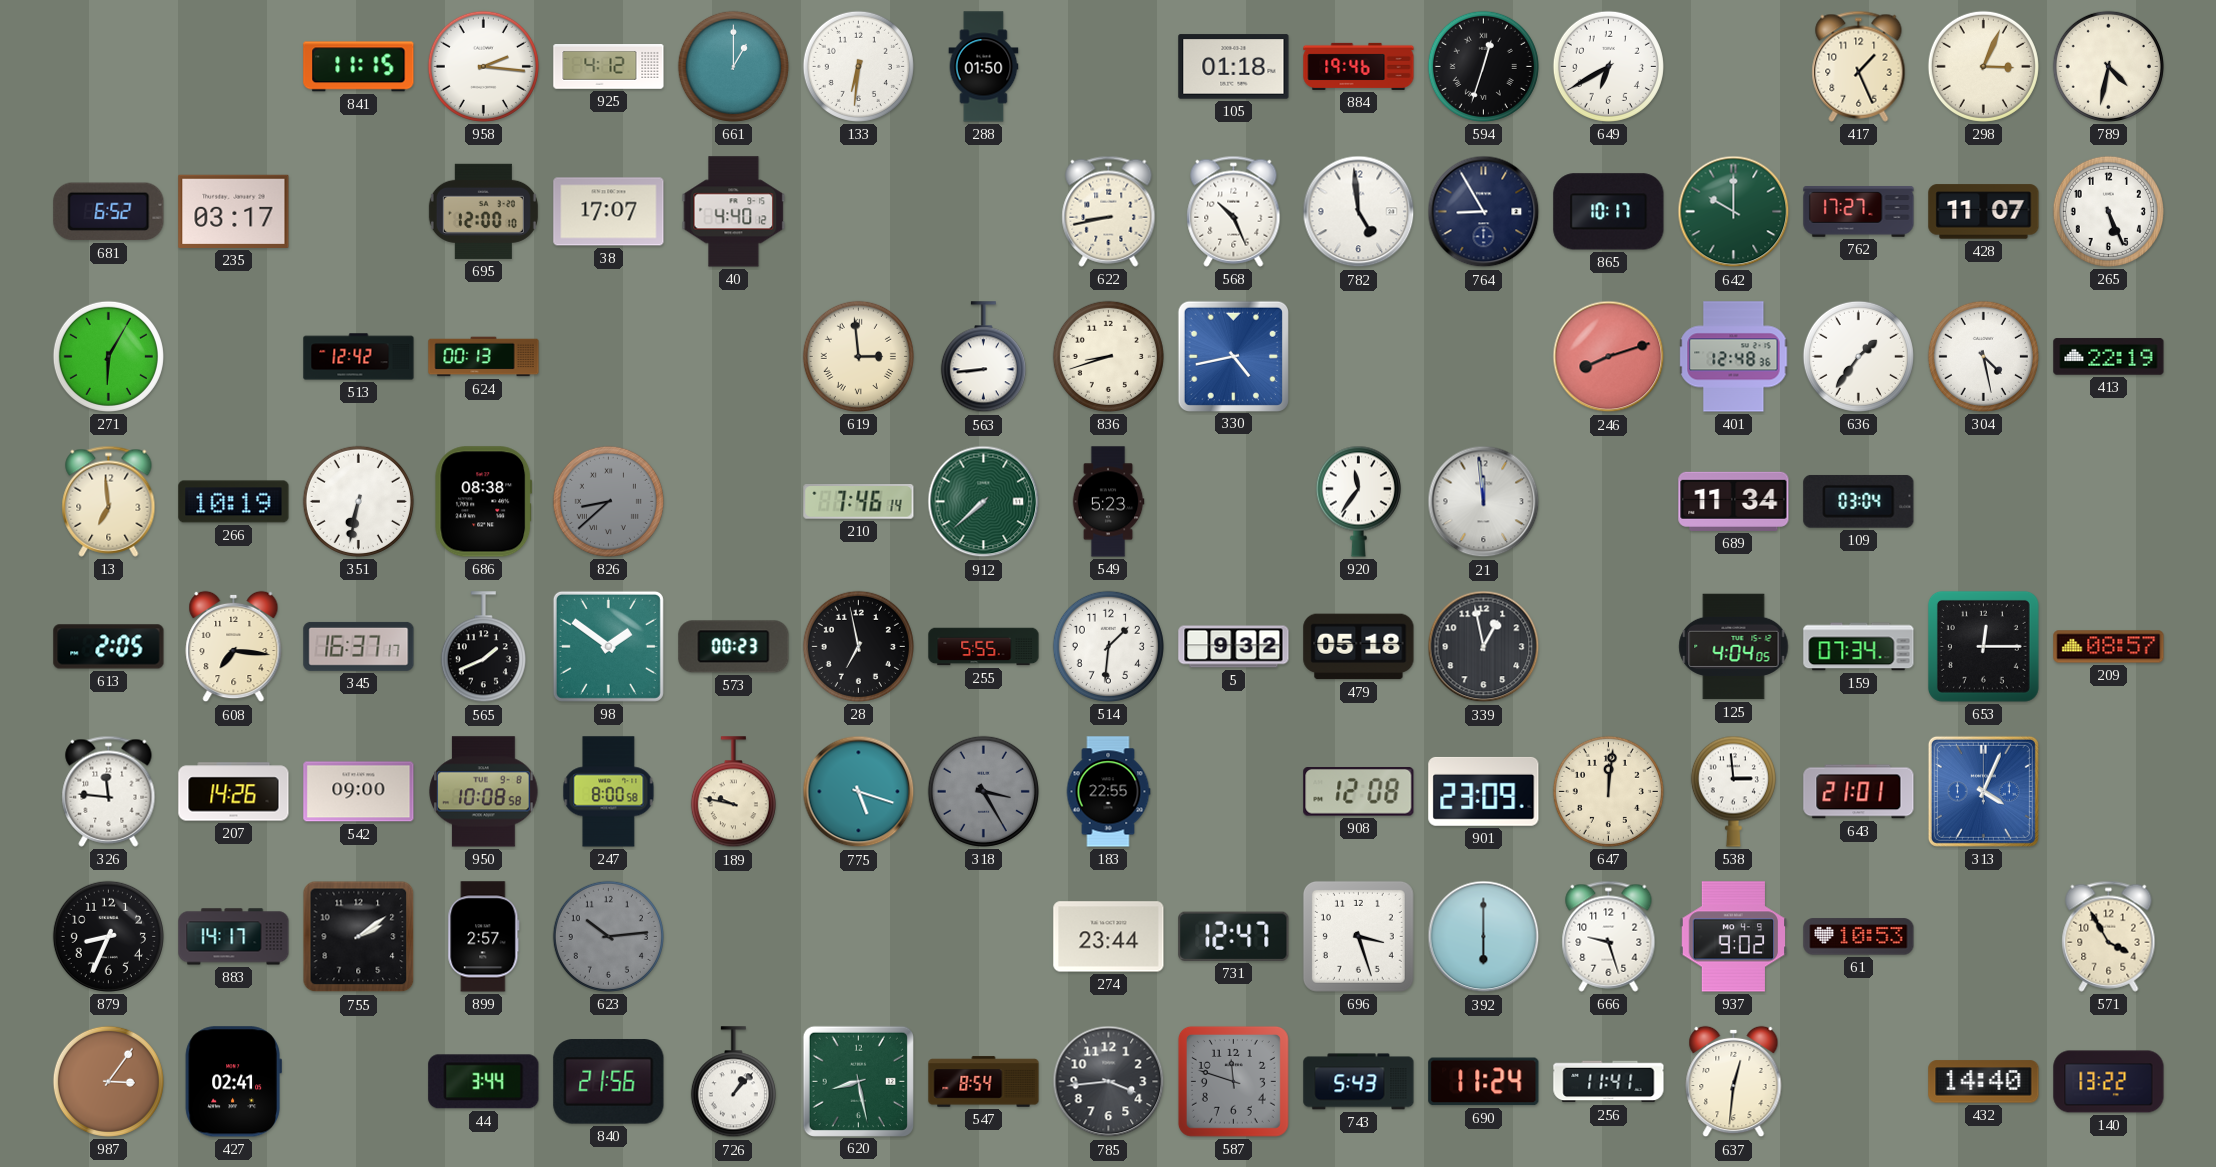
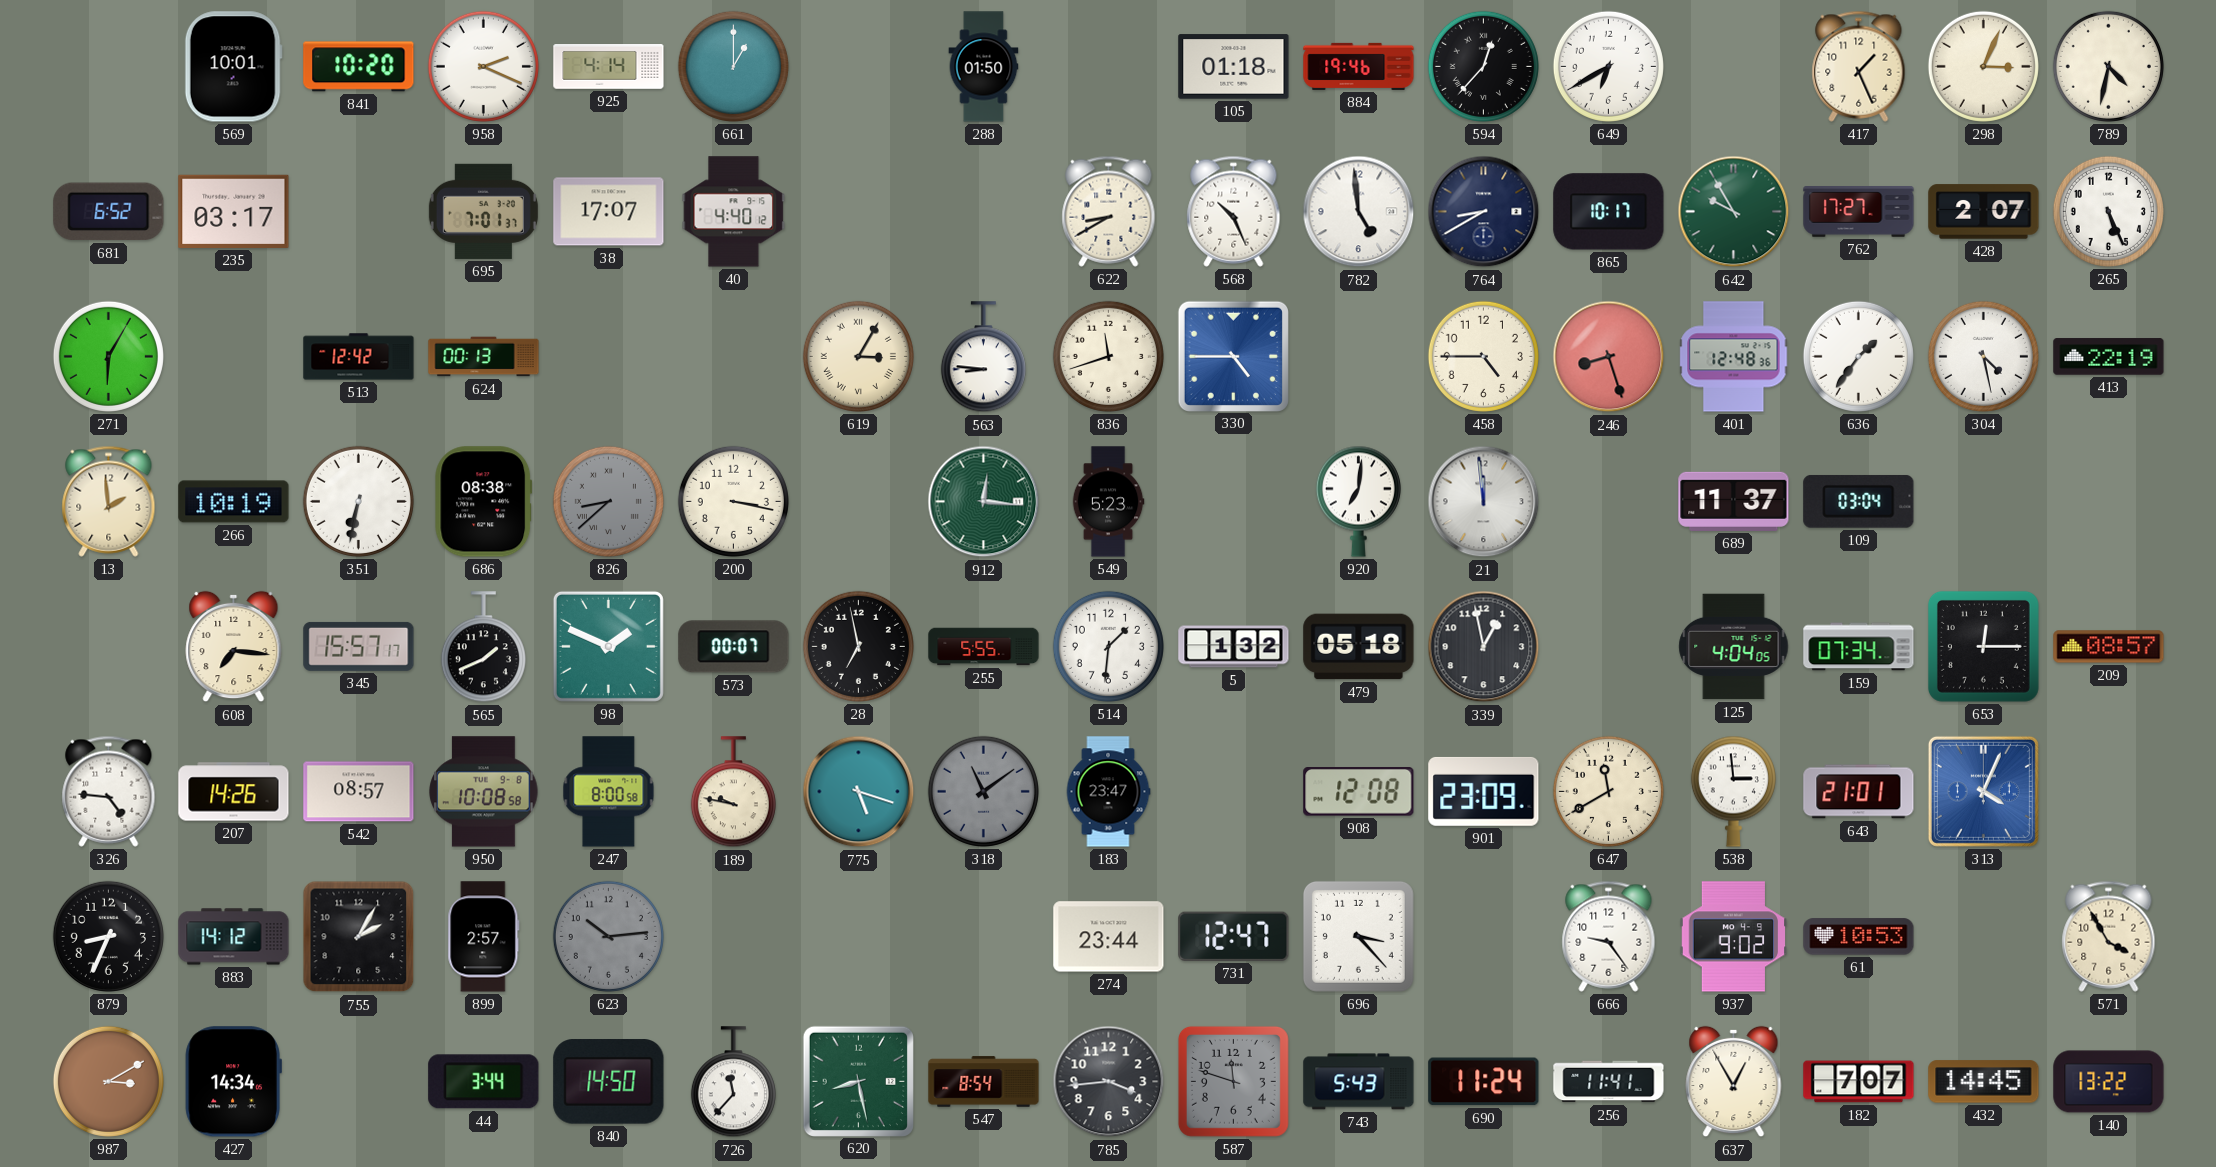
569: none -> 10:01
841: 11:15 -> 10:20
958: 2:16 -> 2:19
925: 4:12 -> 4:14
133: 6:31 -> none
594: 12:33 -> 12:37
695: 12:00 -> 7:01
622: 8:43 -> 8:40
764: 8:55 -> 8:40
642: 10:00 -> 9:55
428: 11:07 -> 2:07
619: 2:59 -> 3:05
563: 8:44 -> 8:46
836: 8:42 -> 11:42
330: 4:43 -> 4:45
458: none -> 4:45
246: 8:12 -> 8:27
13: 6:59 -> 1:59
200: none -> 3:17
210: 7:46 -> none
912: 7:38 -> 12:16
920: 11:36 -> 7:01
689: 11:34 -> 11:37
613: 2:05 -> none
345: 16:37 -> 15:57
98: 1:51 -> 1:49
573: 00:23 -> 00:07
5: 9:32 -> 1:32
326: 11:46 -> 4:46
542: 09:00 -> 08:57
318: 3:25 -> 11:09
183: 22:55 -> 23:47
647: 12:01 -> 11:40
883: 14:17 -> 14:12
755: 2:09 -> 2:05
696: 3:27 -> 3:23
392: 6:00 -> none
666: 9:27 -> 9:24
987: 3:06 -> 3:10
427: 02:41 -> 14:34
840: 21:56 -> 14:50
726: 1:07 -> 11:37
637: 12:31 -> 12:55
182: none -> 7:07
432: 14:40 -> 14:45
